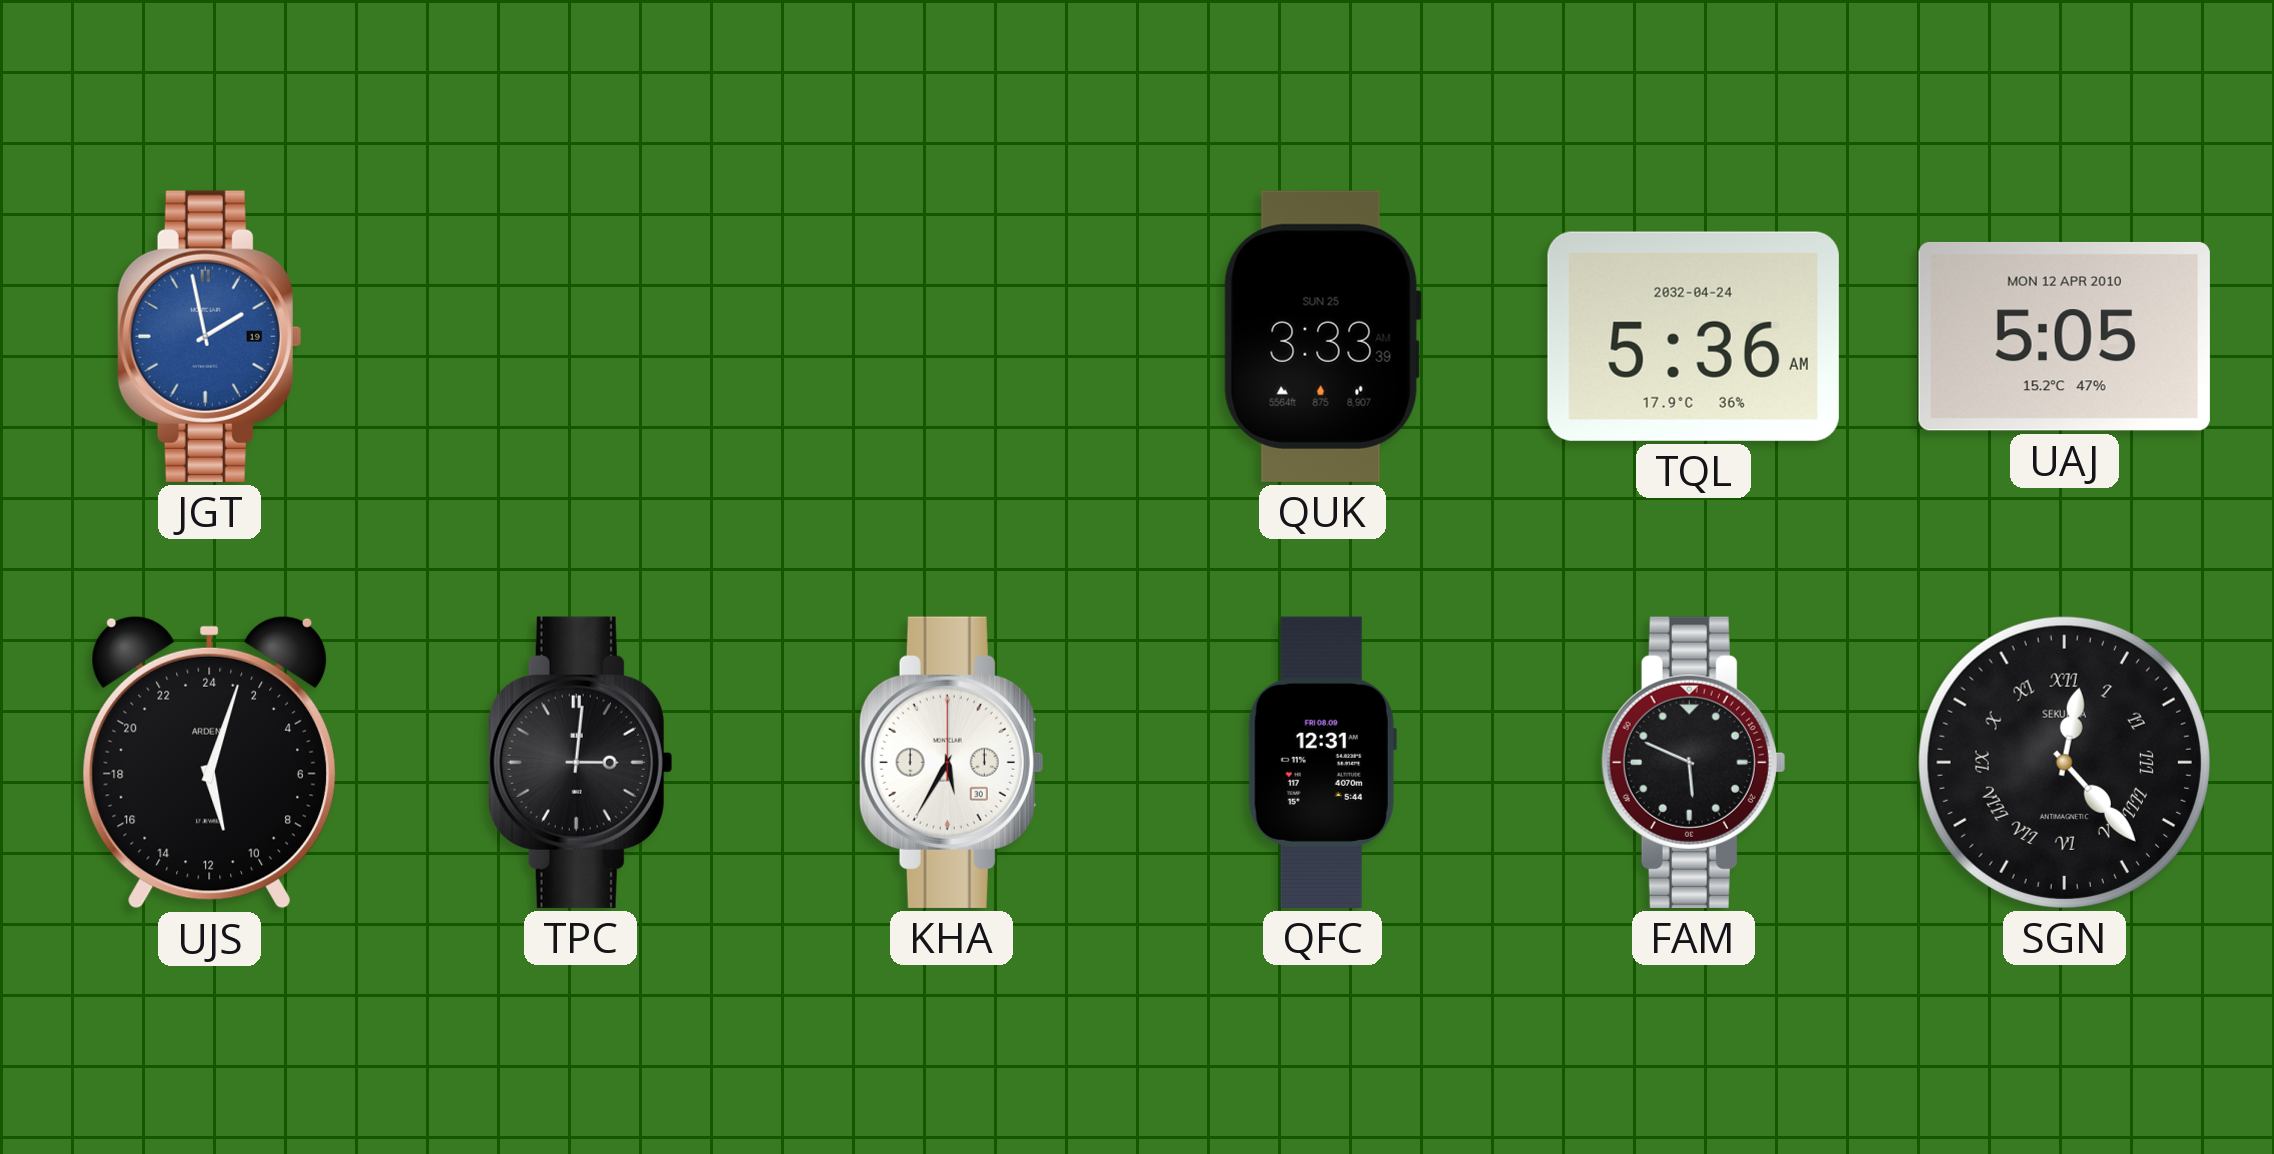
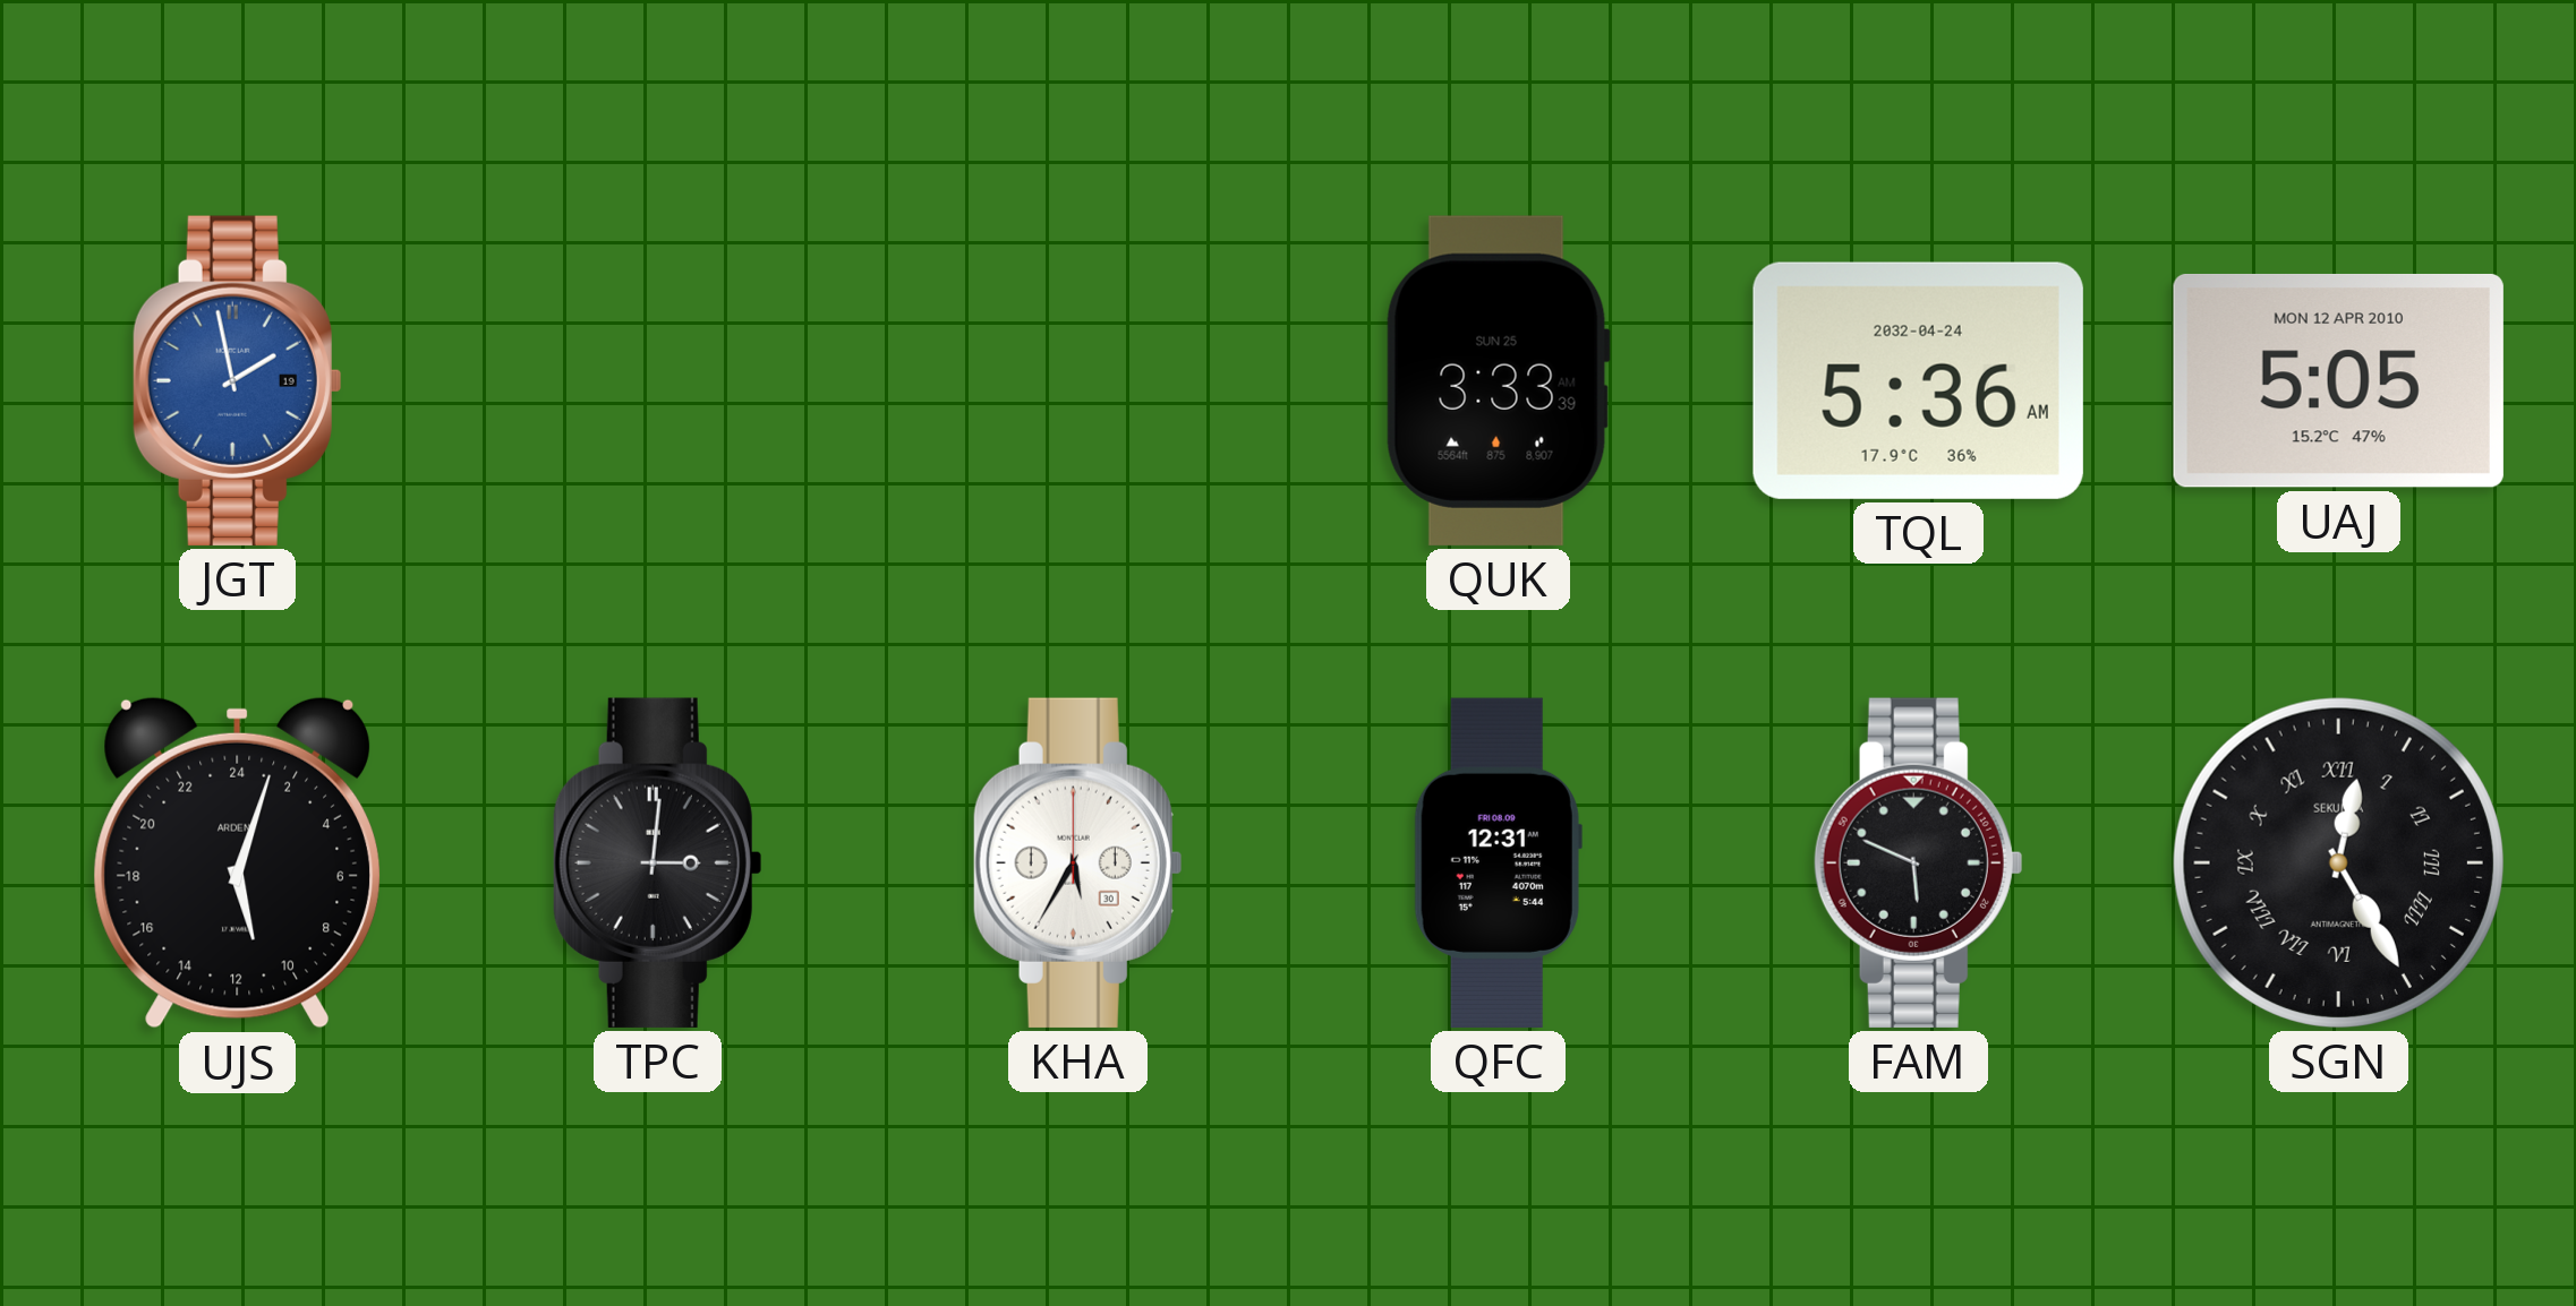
SGN: 12:23 -> 12:25
